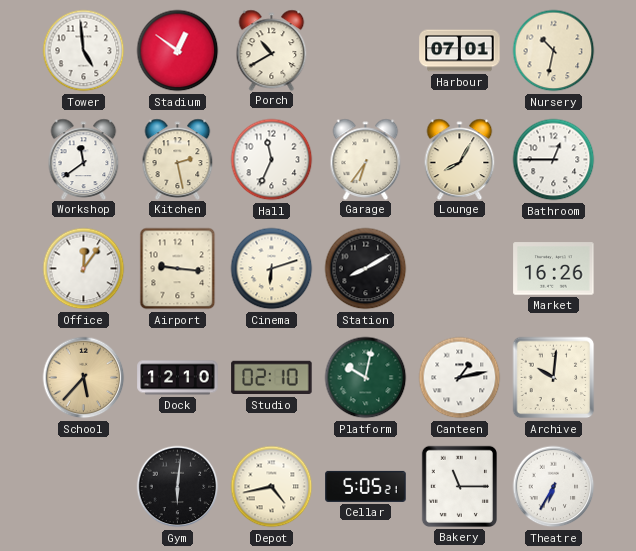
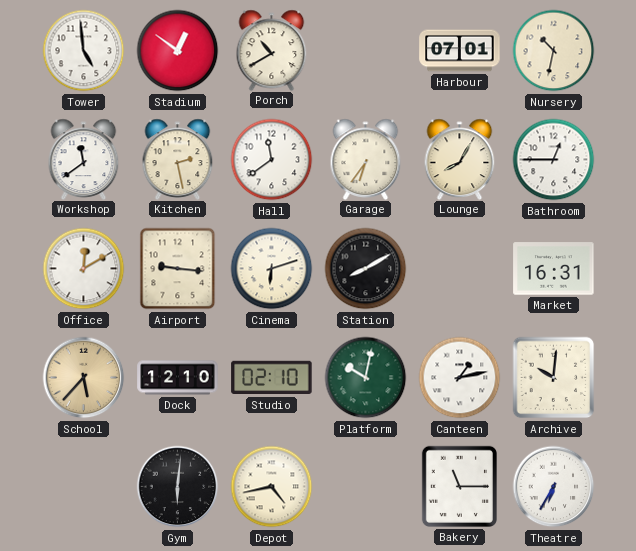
Hall: 11:34 -> 11:39
Office: 12:06 -> 12:10
Market: 16:26 -> 16:31
Cellar: 5:05 -> none
